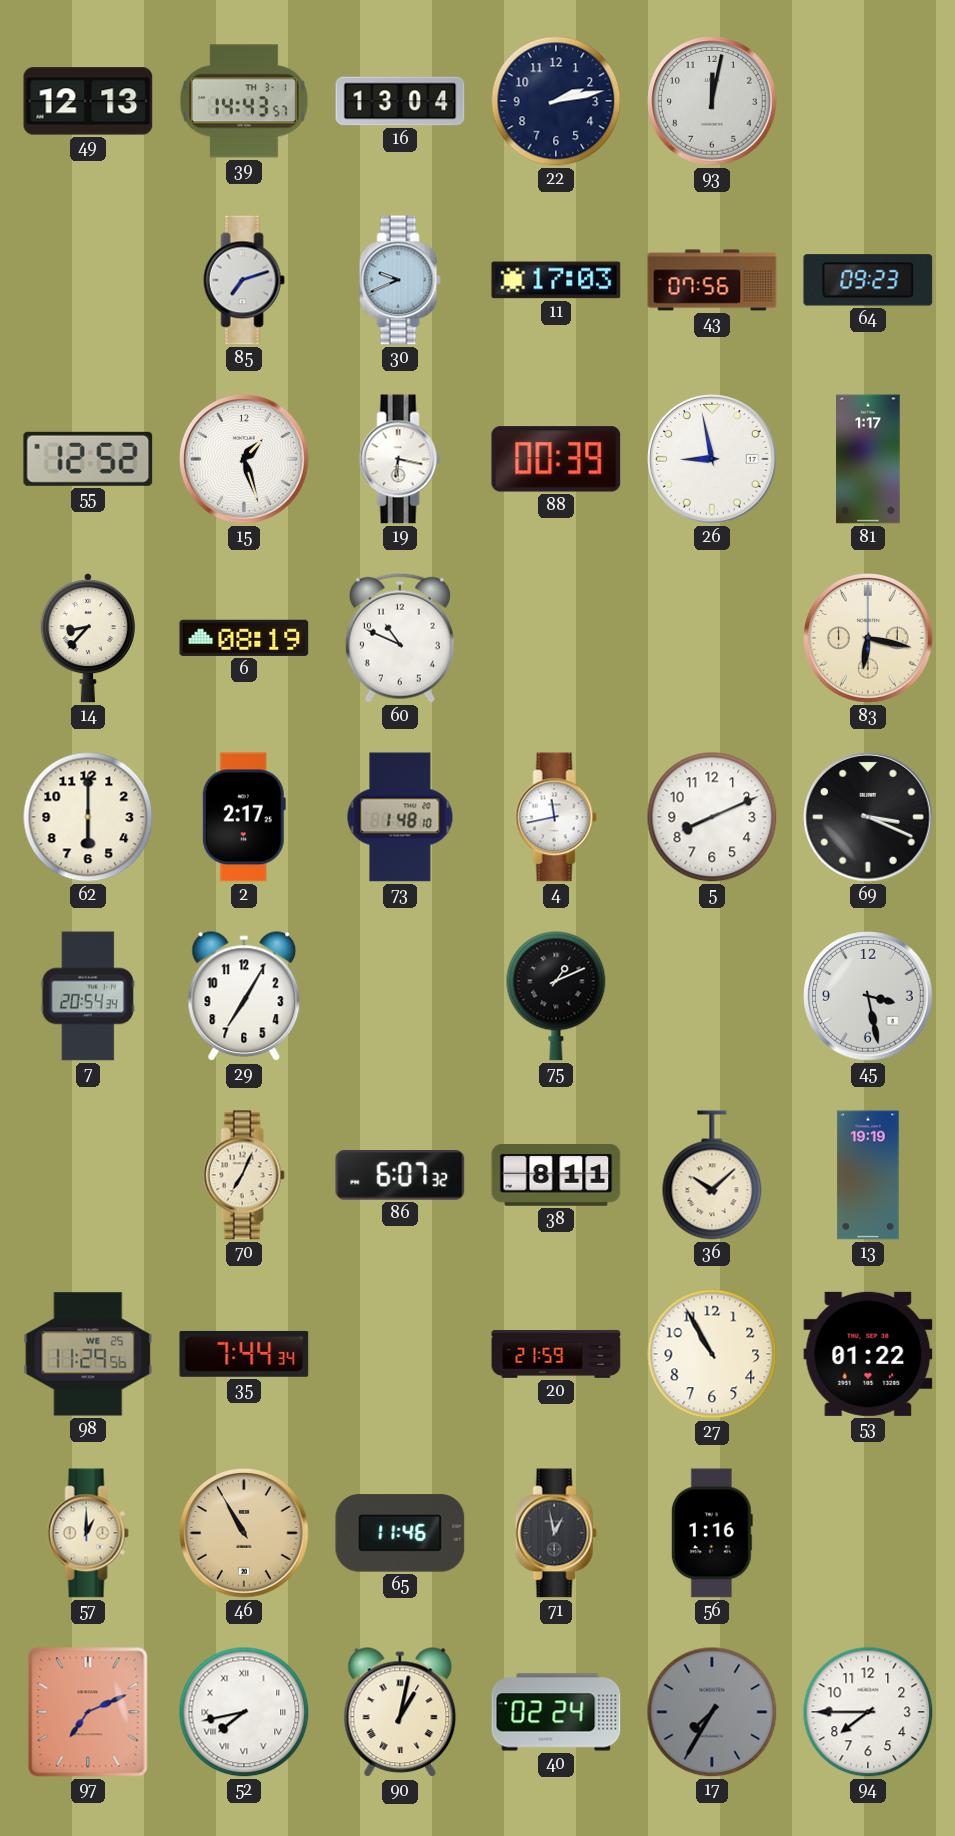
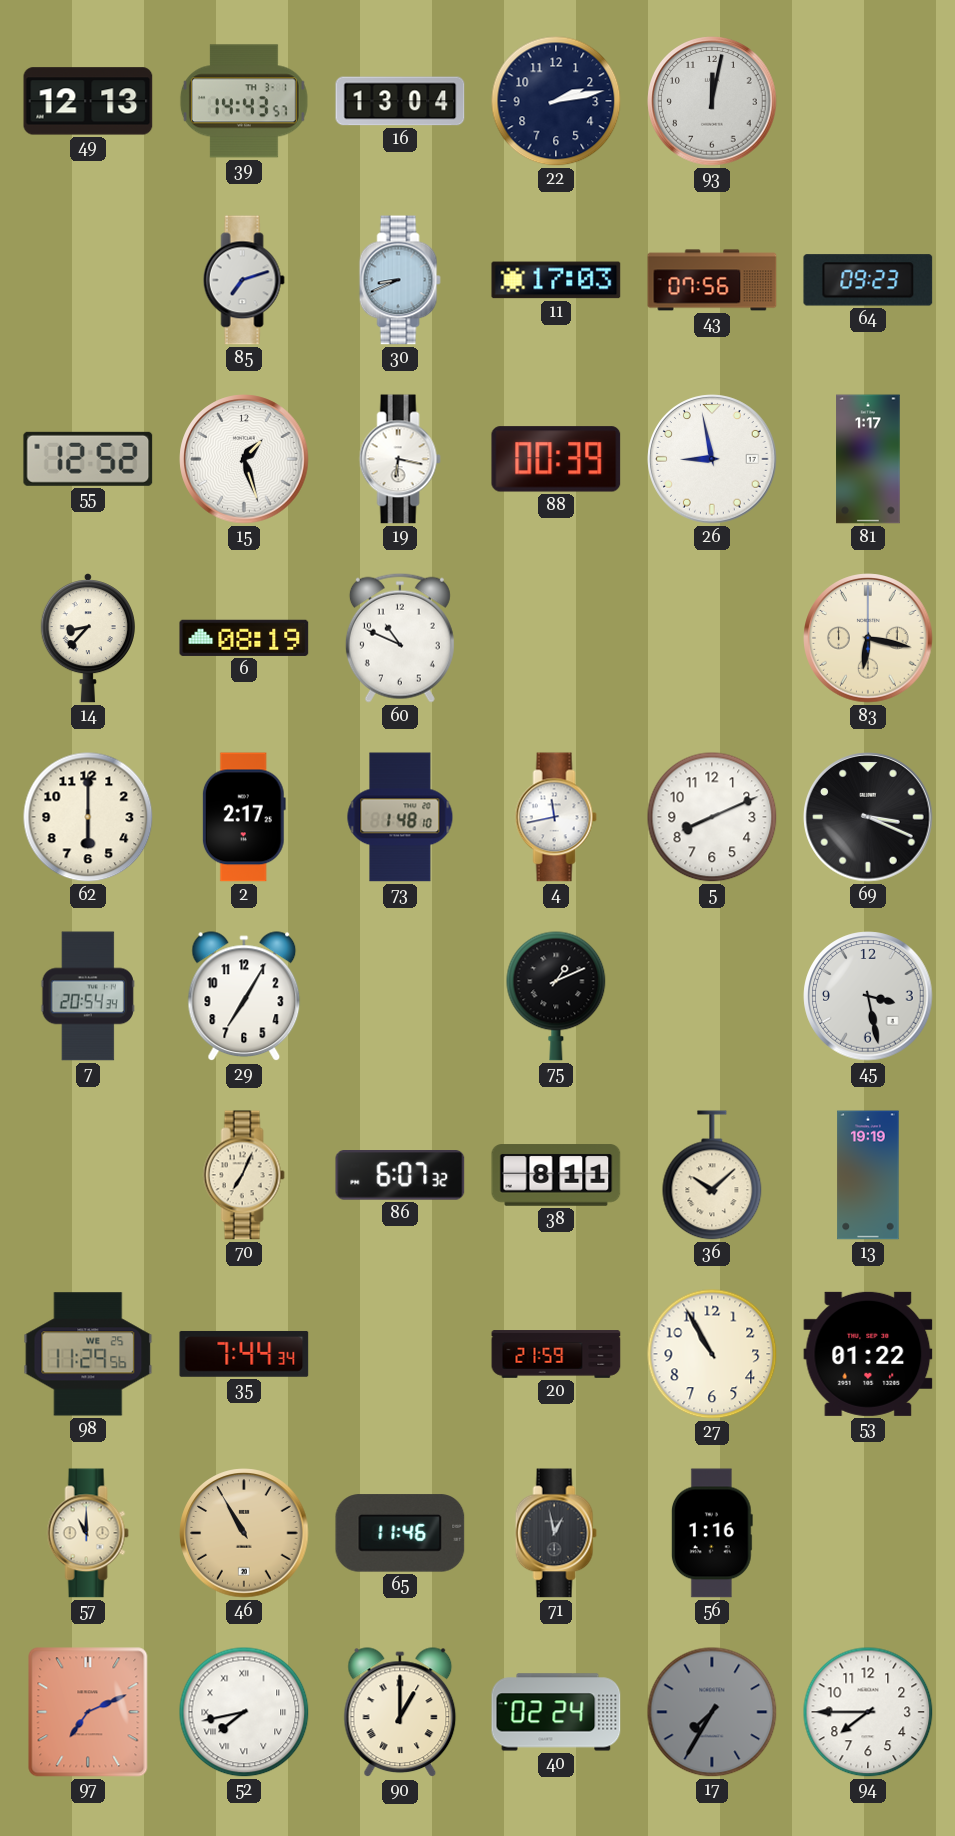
30: 9:41 -> 8:41
57: 1:00 -> 11:00
90: 1:02 -> 1:00
